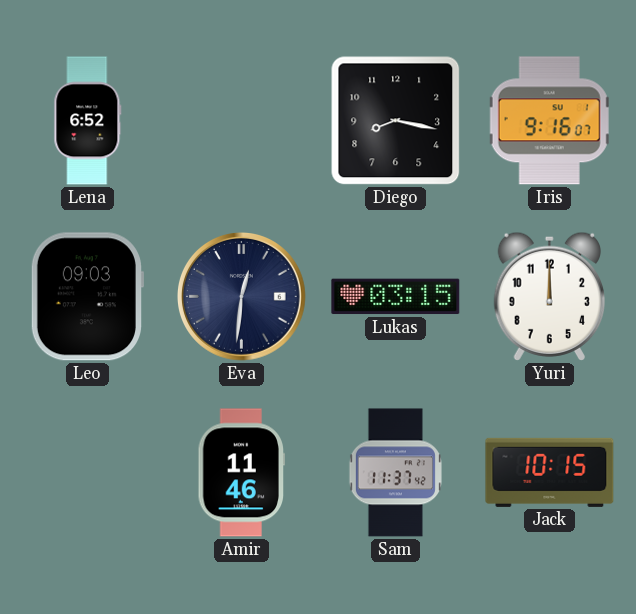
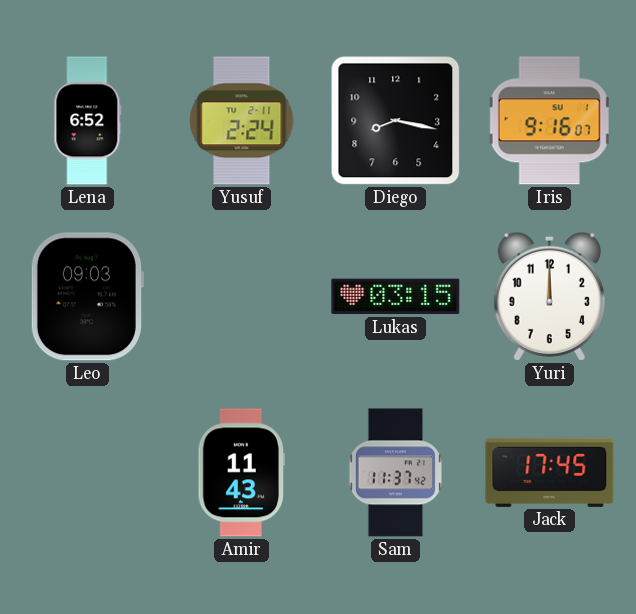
Yusuf: none -> 2:24
Eva: 12:31 -> none
Amir: 11:46 -> 11:43
Jack: 10:15 -> 17:45
